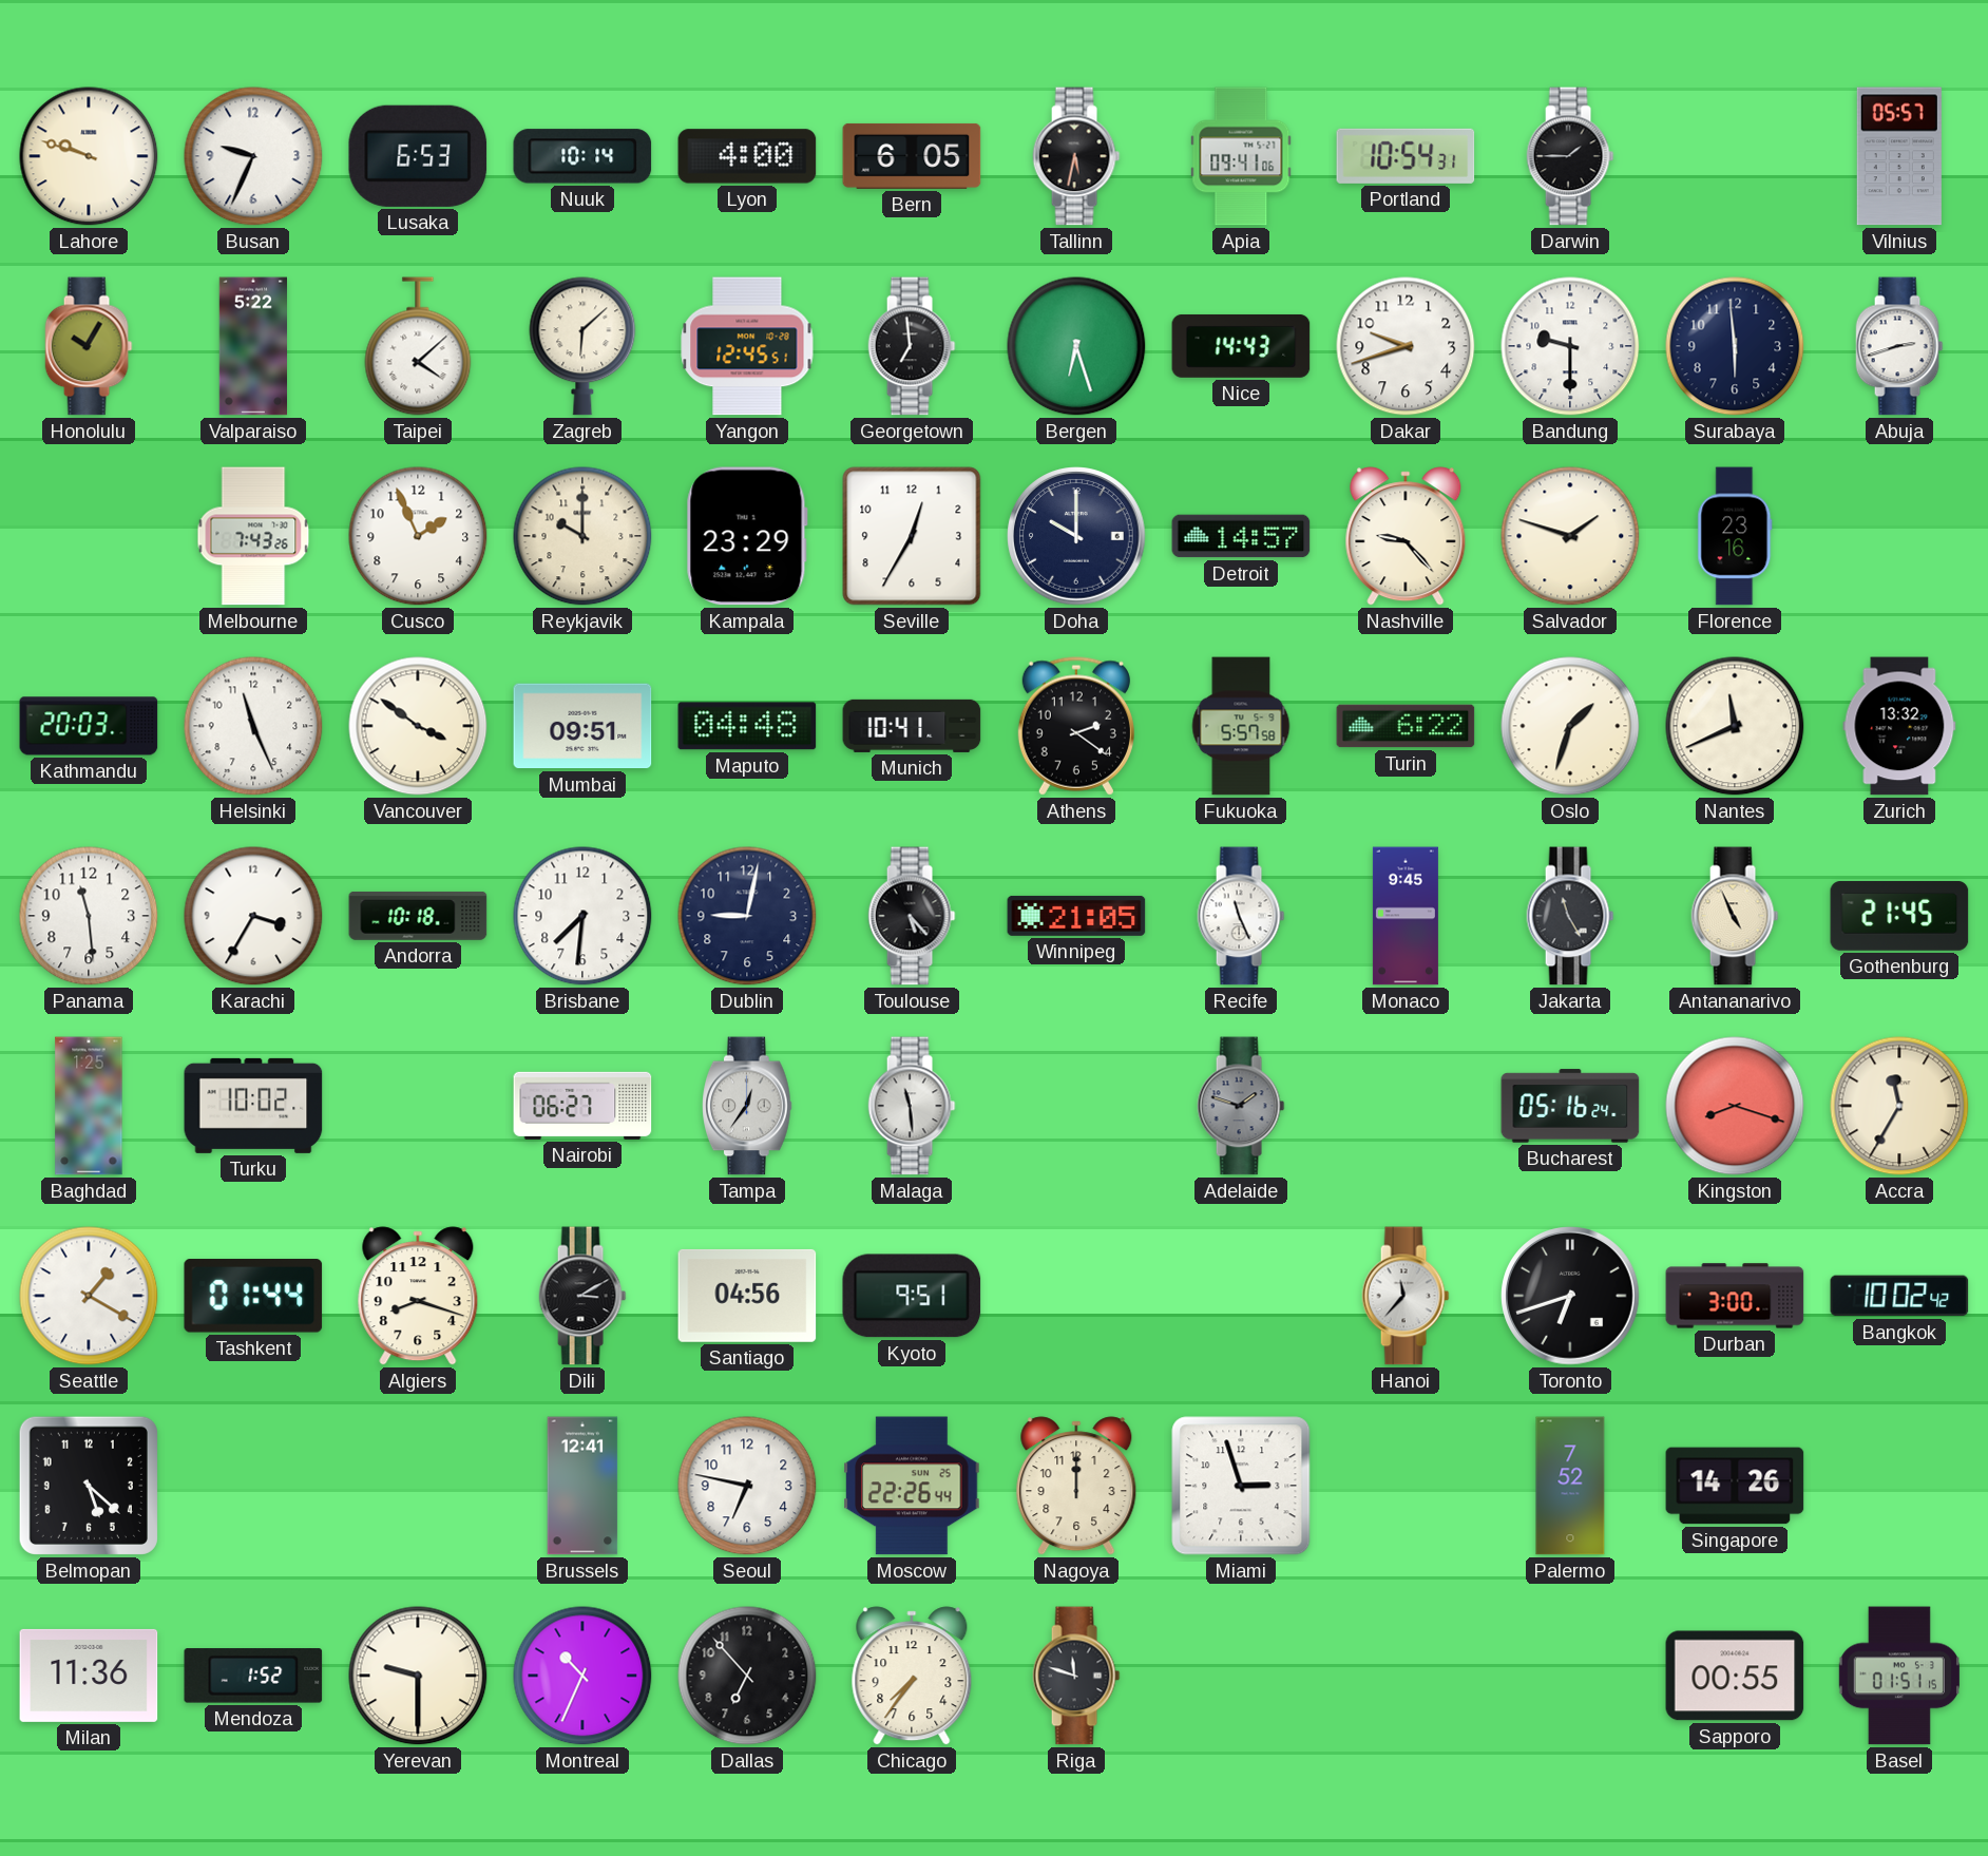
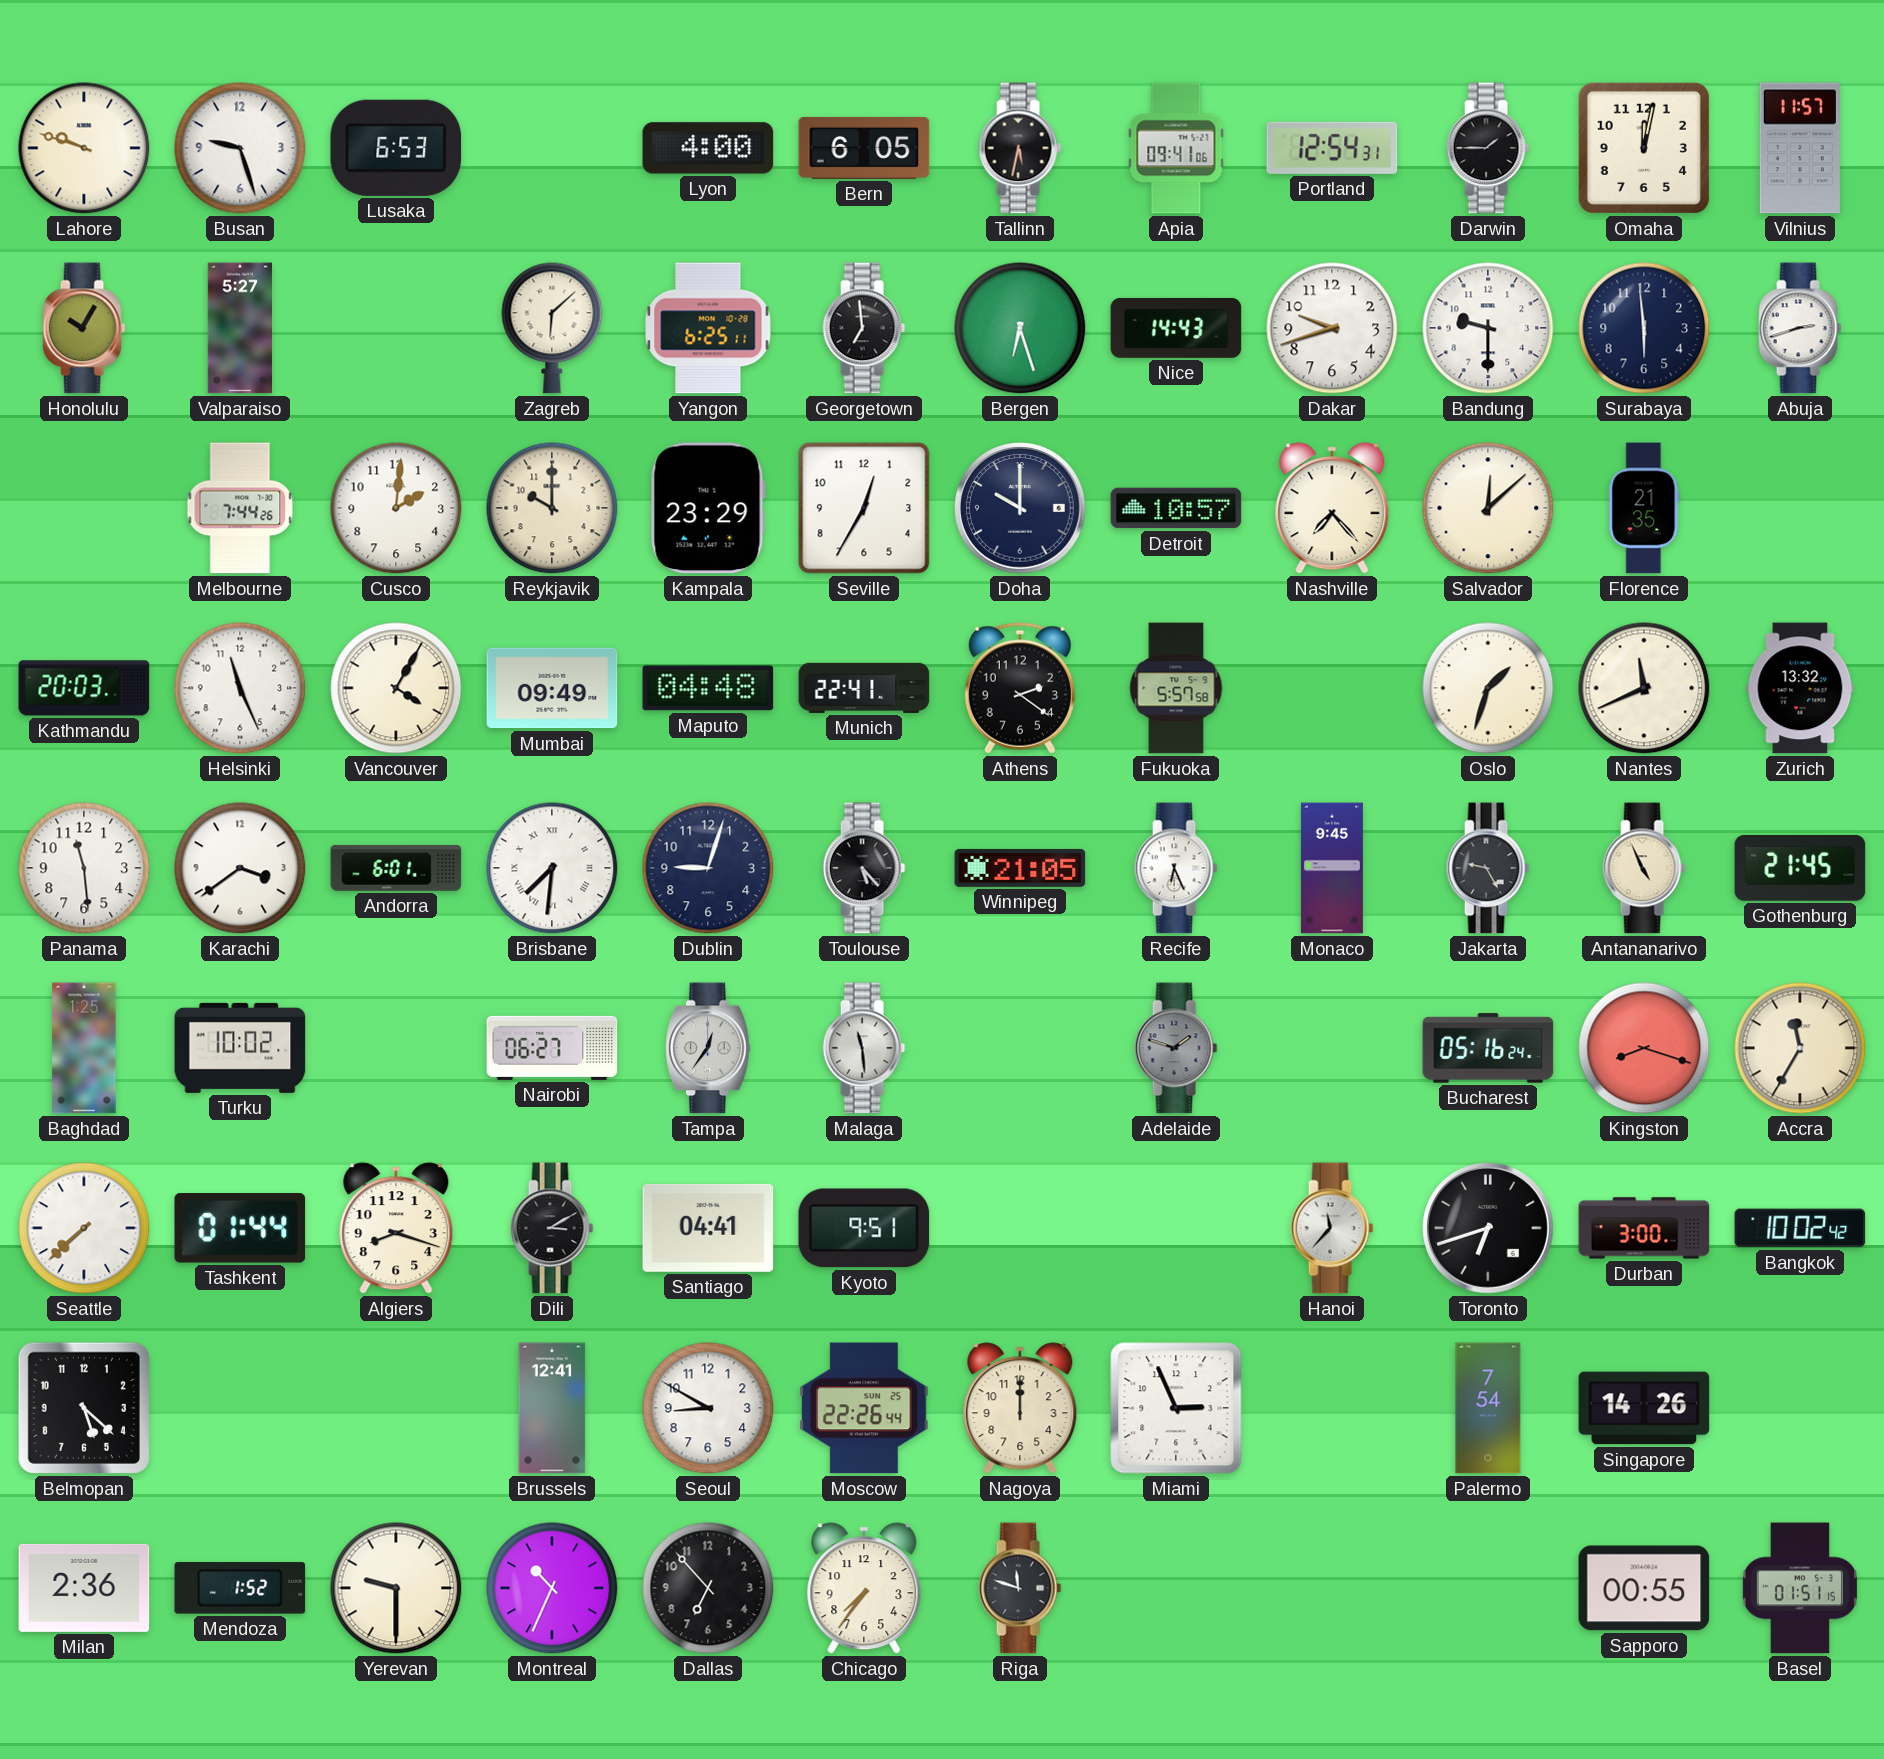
Busan: 9:34 -> 9:27
Nuuk: 10:14 -> none
Portland: 10:54 -> 12:54
Omaha: none -> 12:02
Vilnius: 05:57 -> 11:57
Valparaiso: 5:22 -> 5:27
Taipei: 4:08 -> none
Yangon: 12:45 -> 6:25
Melbourne: 7:43 -> 7:44
Cusco: 1:56 -> 2:01
Detroit: 14:57 -> 10:57
Nashville: 9:23 -> 7:23
Salvador: 1:48 -> 12:08
Florence: 23:16 -> 21:35
Vancouver: 3:51 -> 4:05
Mumbai: 09:51 -> 09:49
Munich: 10:41 -> 22:41
Turin: 6:22 -> none
Karachi: 3:35 -> 3:39
Andorra: 10:18 -> 6:01
Brisbane numerals: Arabic -> Roman
Dublin: 9:02 -> 9:03
Recife: 11:26 -> 6:26
Jakarta: 11:25 -> 9:25
Seattle: 1:20 -> 7:38
Santiago: 04:56 -> 04:41
Seoul: 6:47 -> 8:50
Miami: 2:57 -> 2:56
Palermo: 7:52 -> 7:54
Milan: 11:36 -> 2:36
